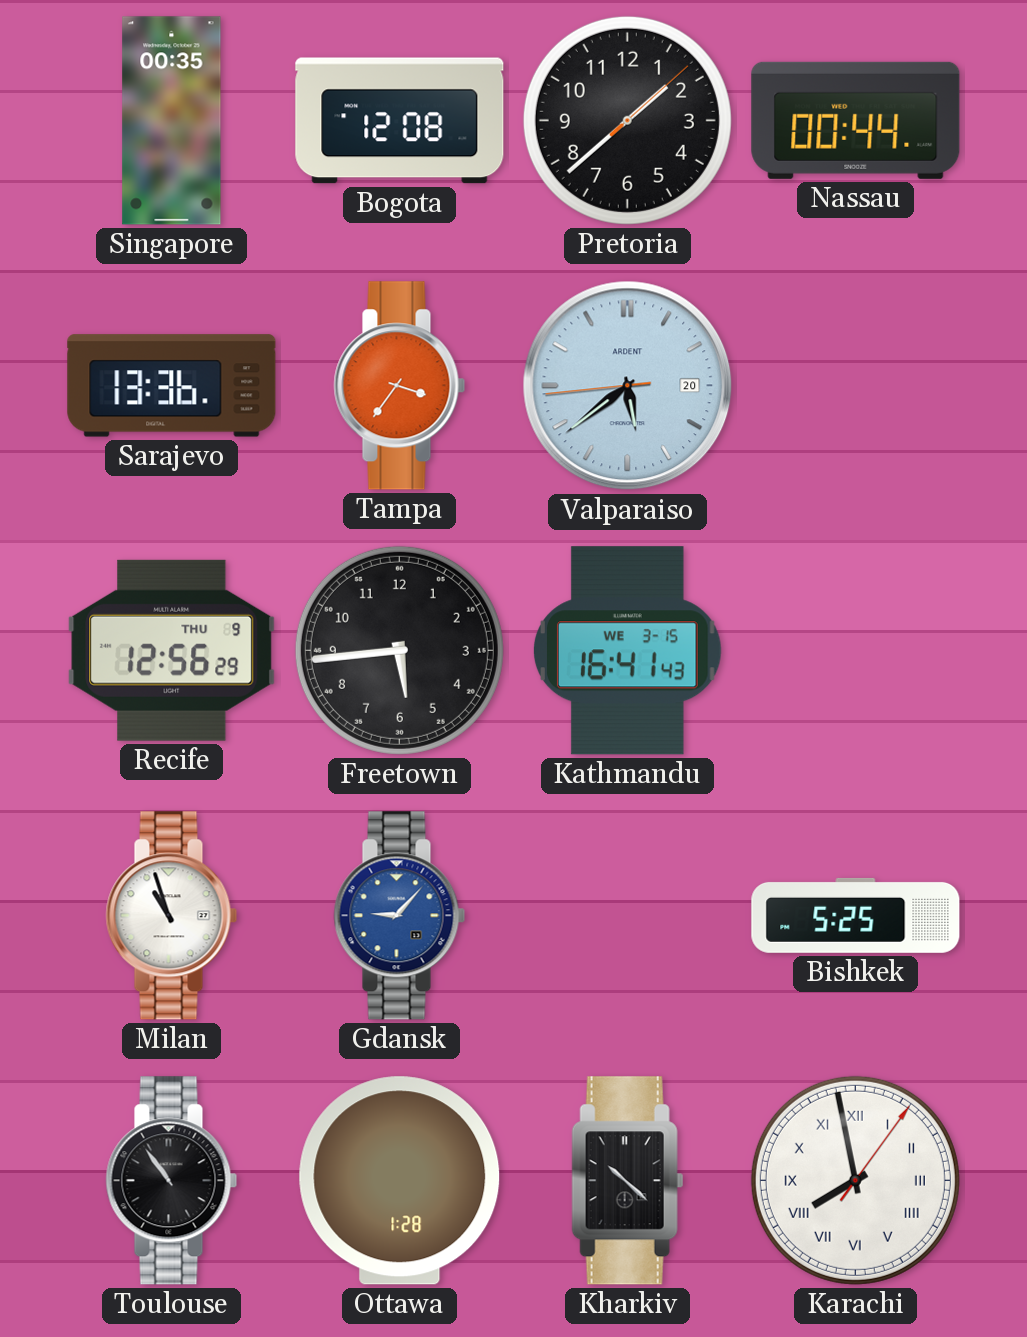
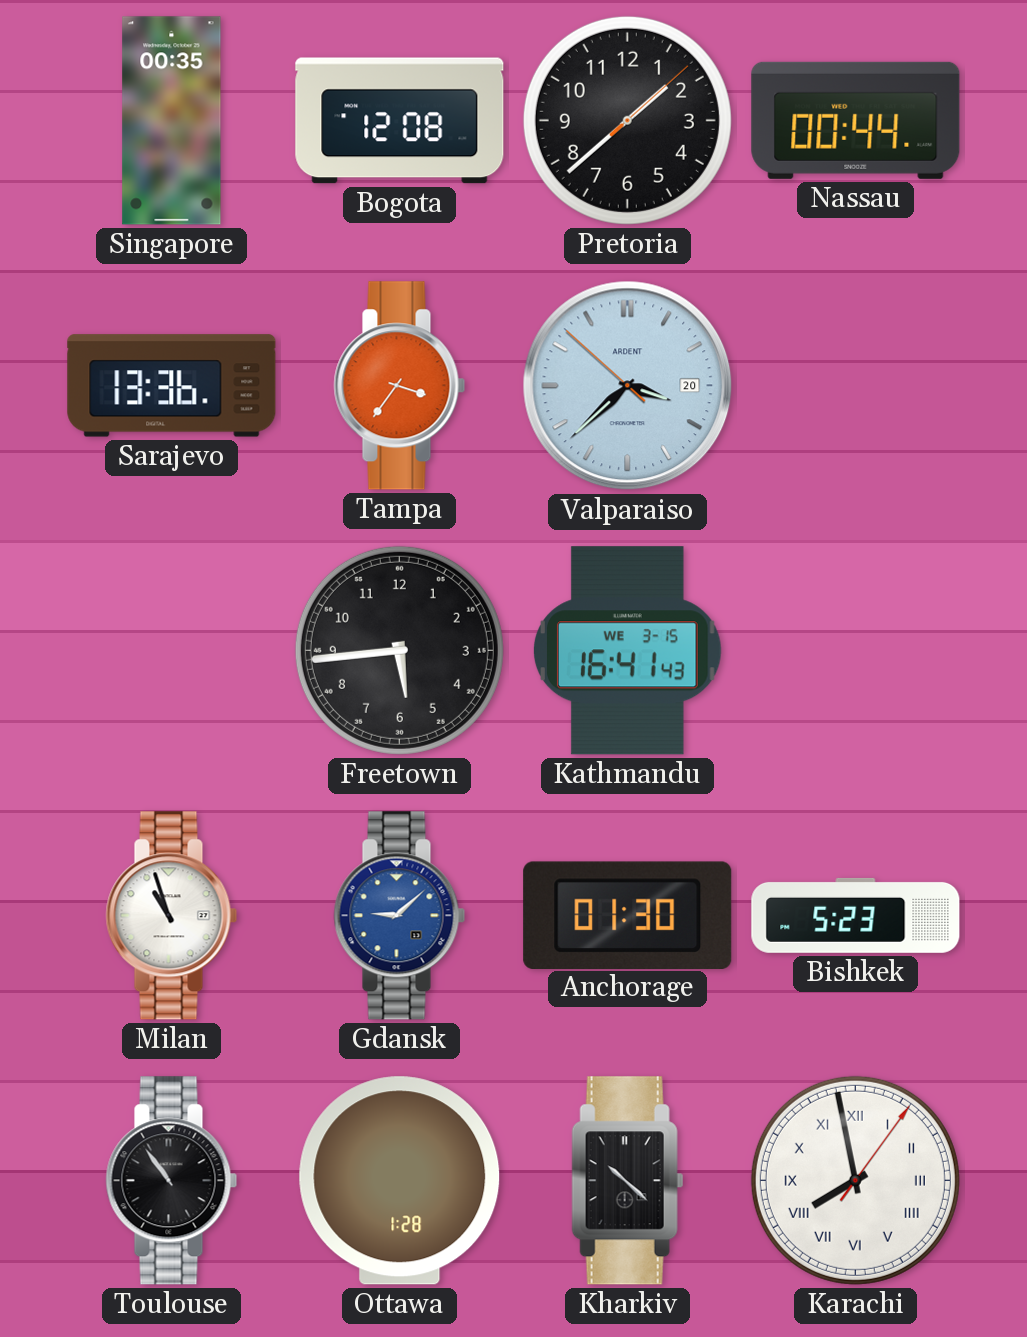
Valparaiso: 5:38 -> 3:37
Recife: 12:56 -> none
Gdansk: 9:07 -> 9:08
Anchorage: none -> 01:30
Bishkek: 5:25 -> 5:23
